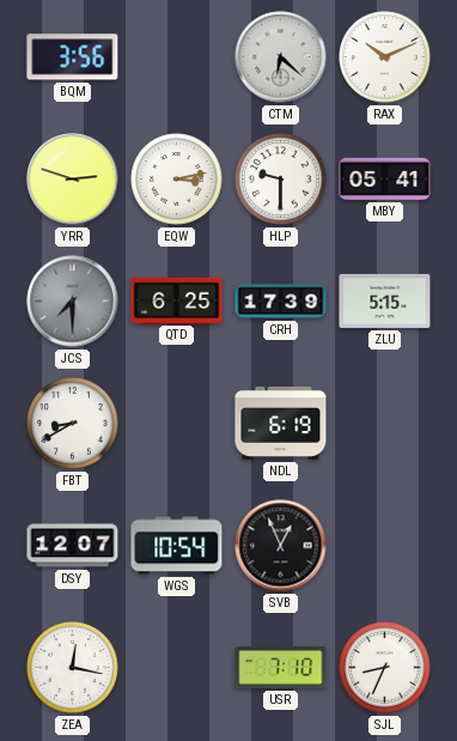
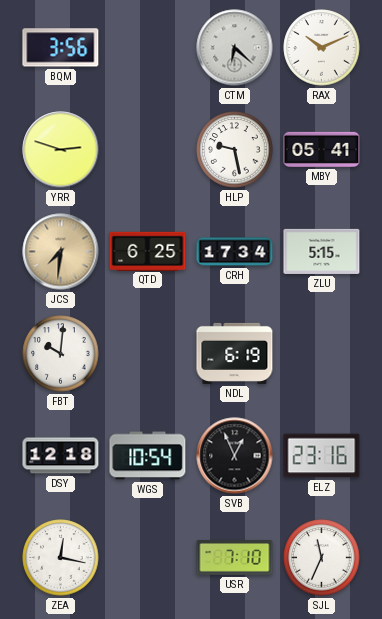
EQW: 3:13 -> none
HLP: 9:30 -> 9:28
JCS: 7:30 -> 7:31
JCS dial: grey -> champagne
CRH: 17:39 -> 17:34
FBT: 8:40 -> 10:01
DSY: 12:07 -> 12:18
ELZ: none -> 23:16
SJL: 8:34 -> 11:34
